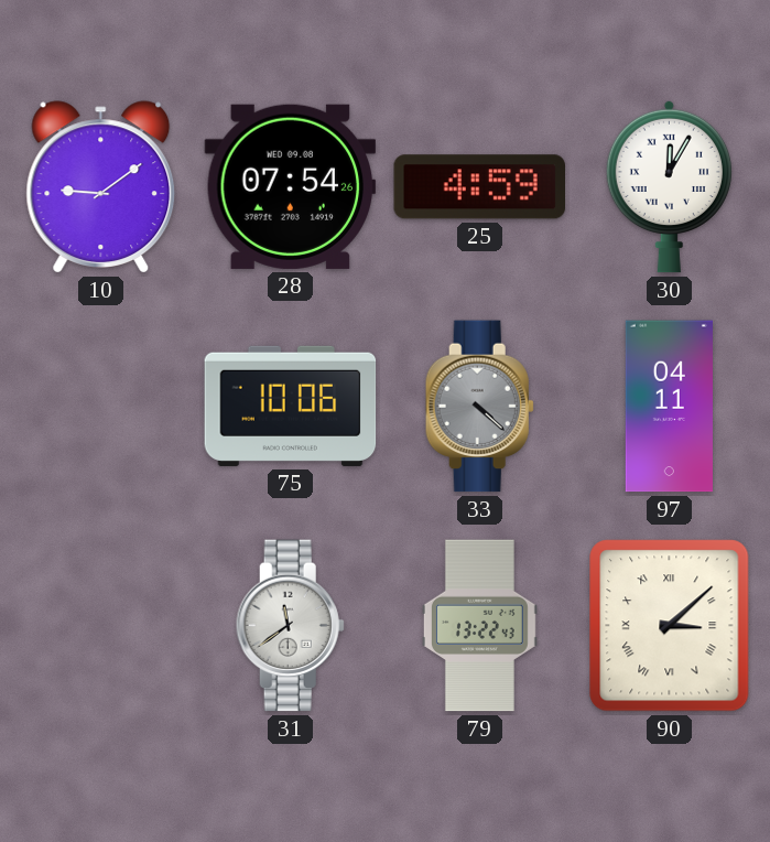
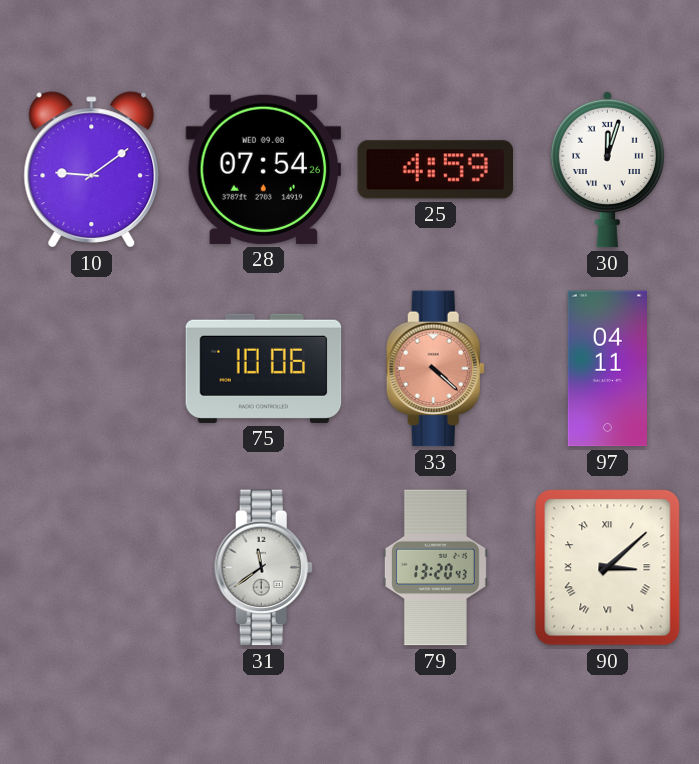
30: 12:05 -> 12:03
33 dial: grey -> salmon
79: 13:22 -> 13:20
